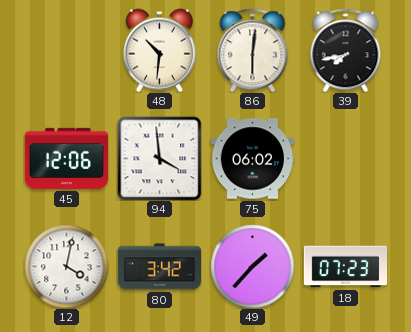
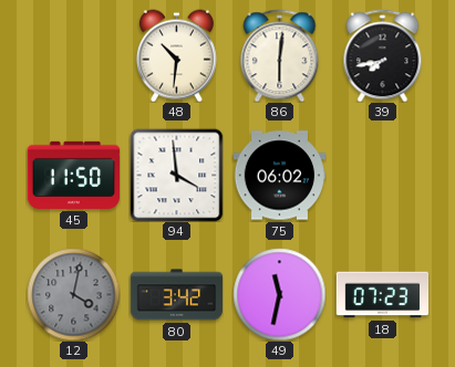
45: 12:06 -> 11:50
12 dial: white -> grey
49: 1:37 -> 11:32
